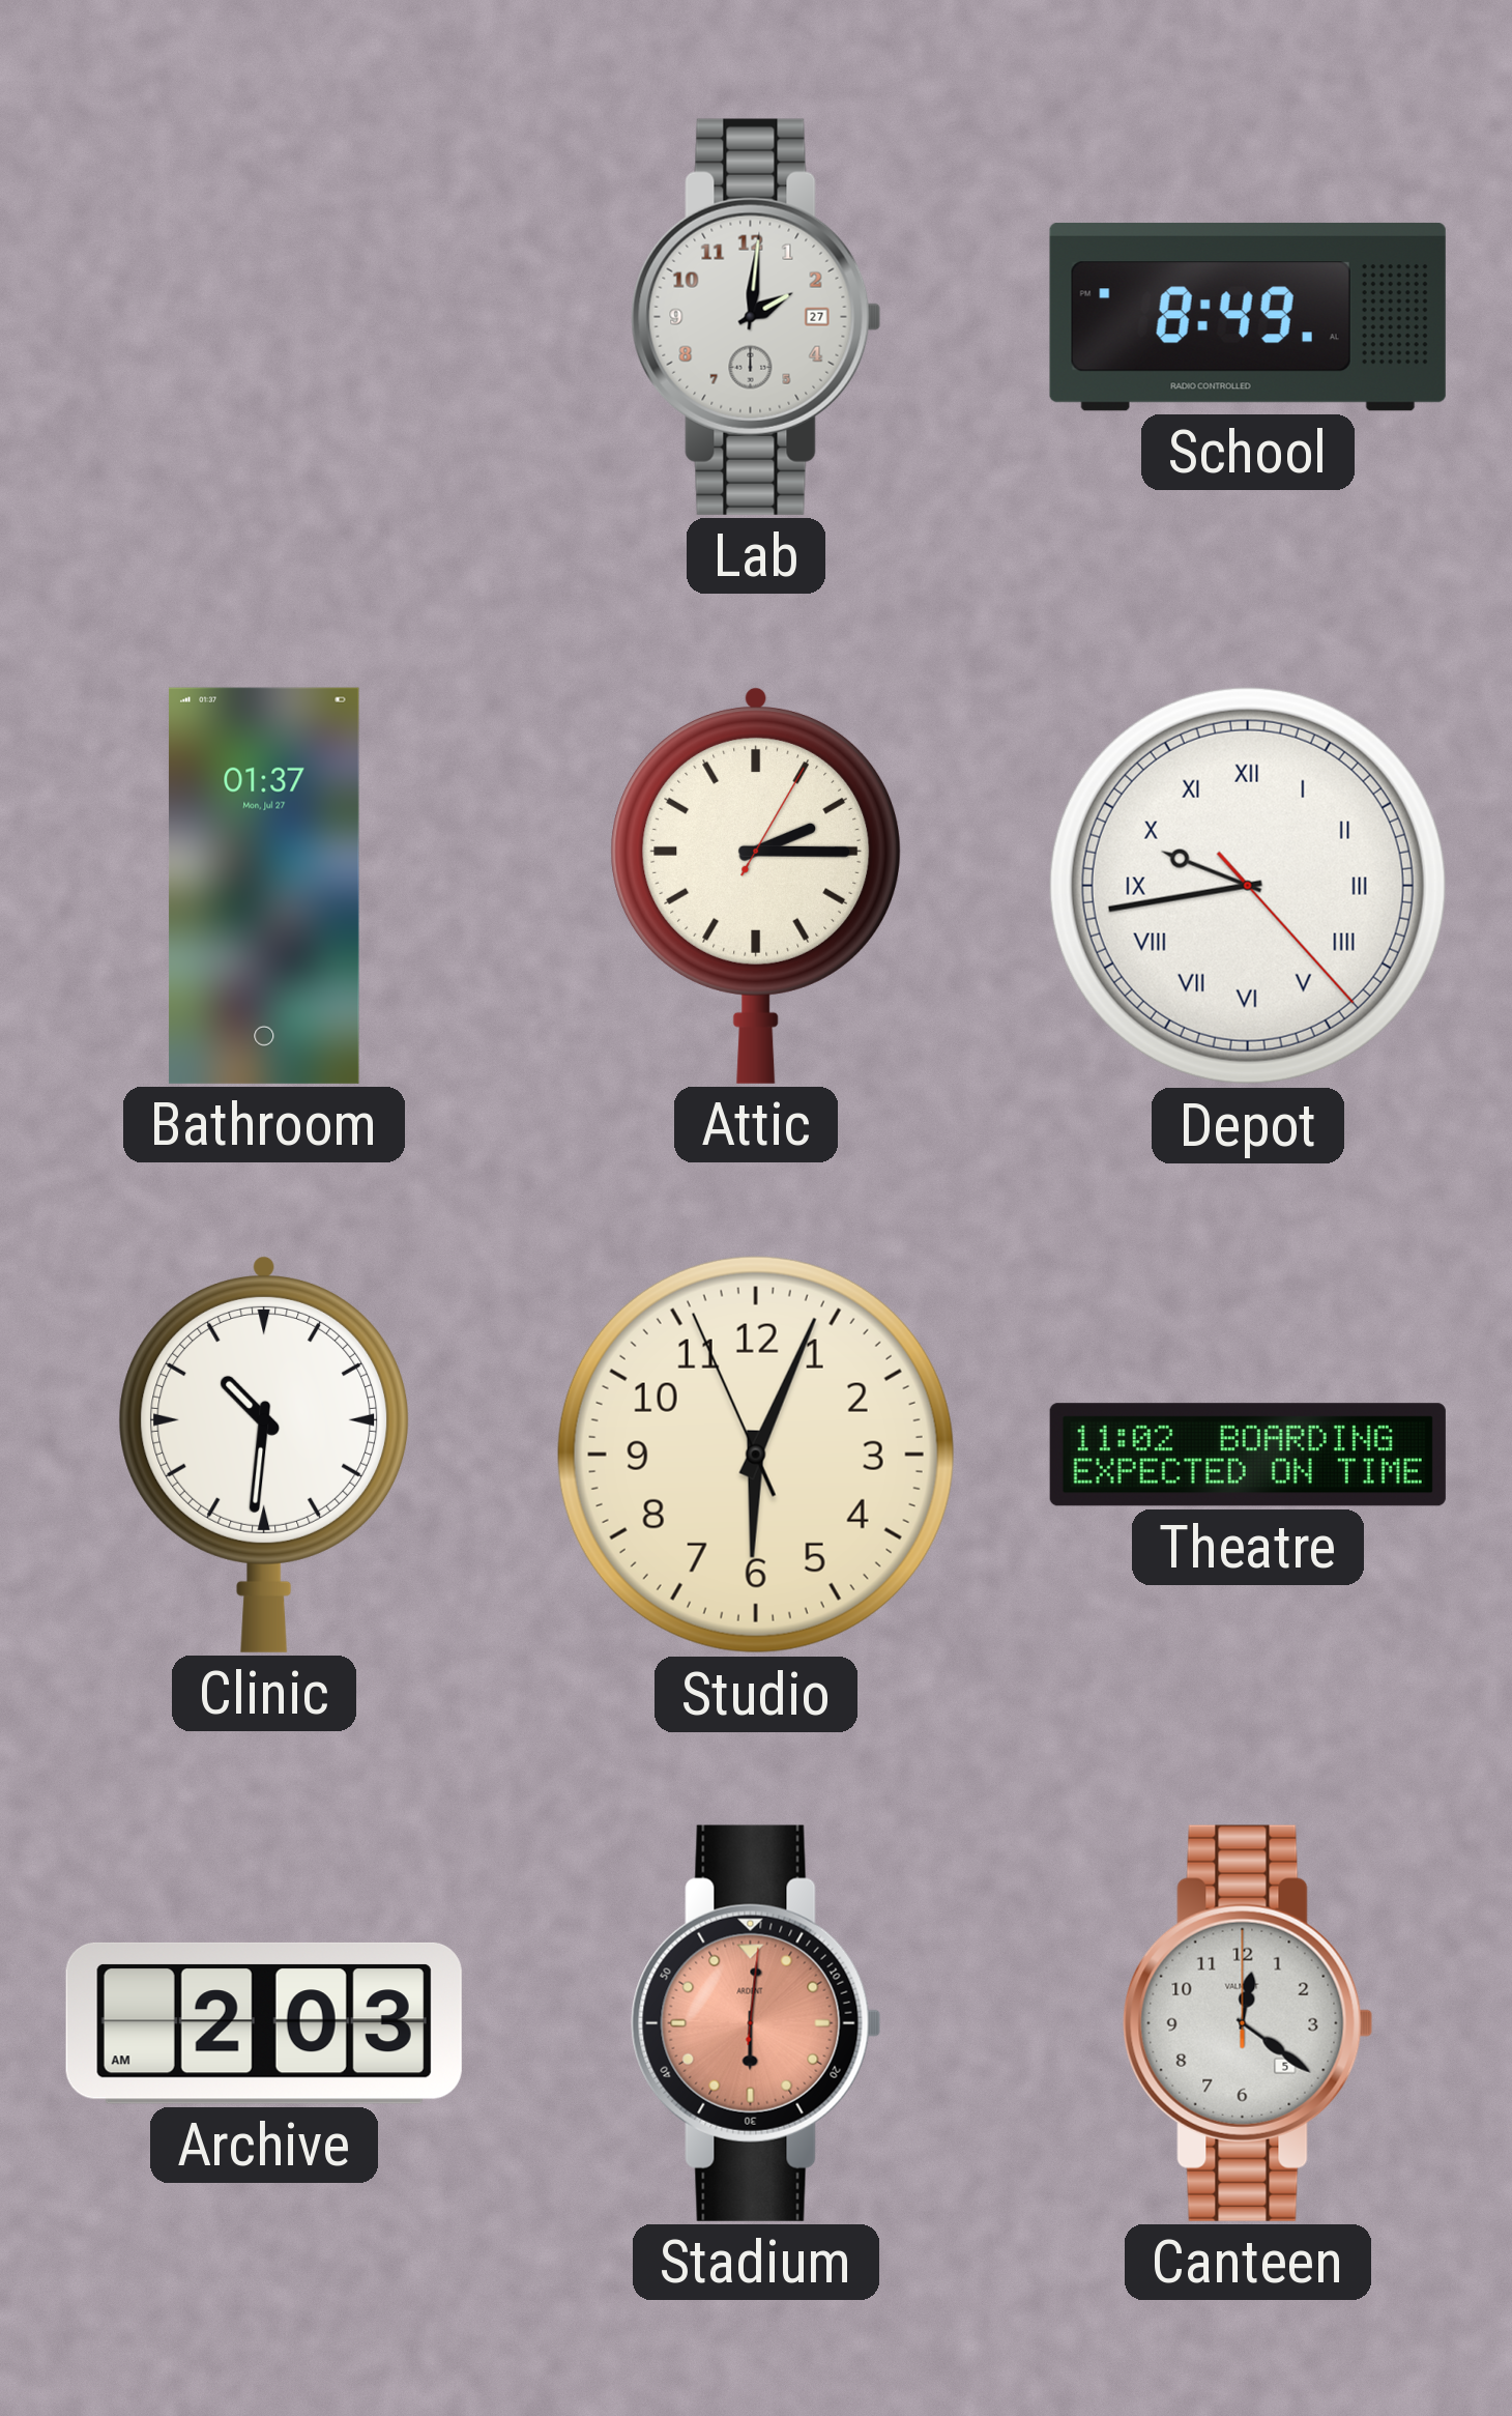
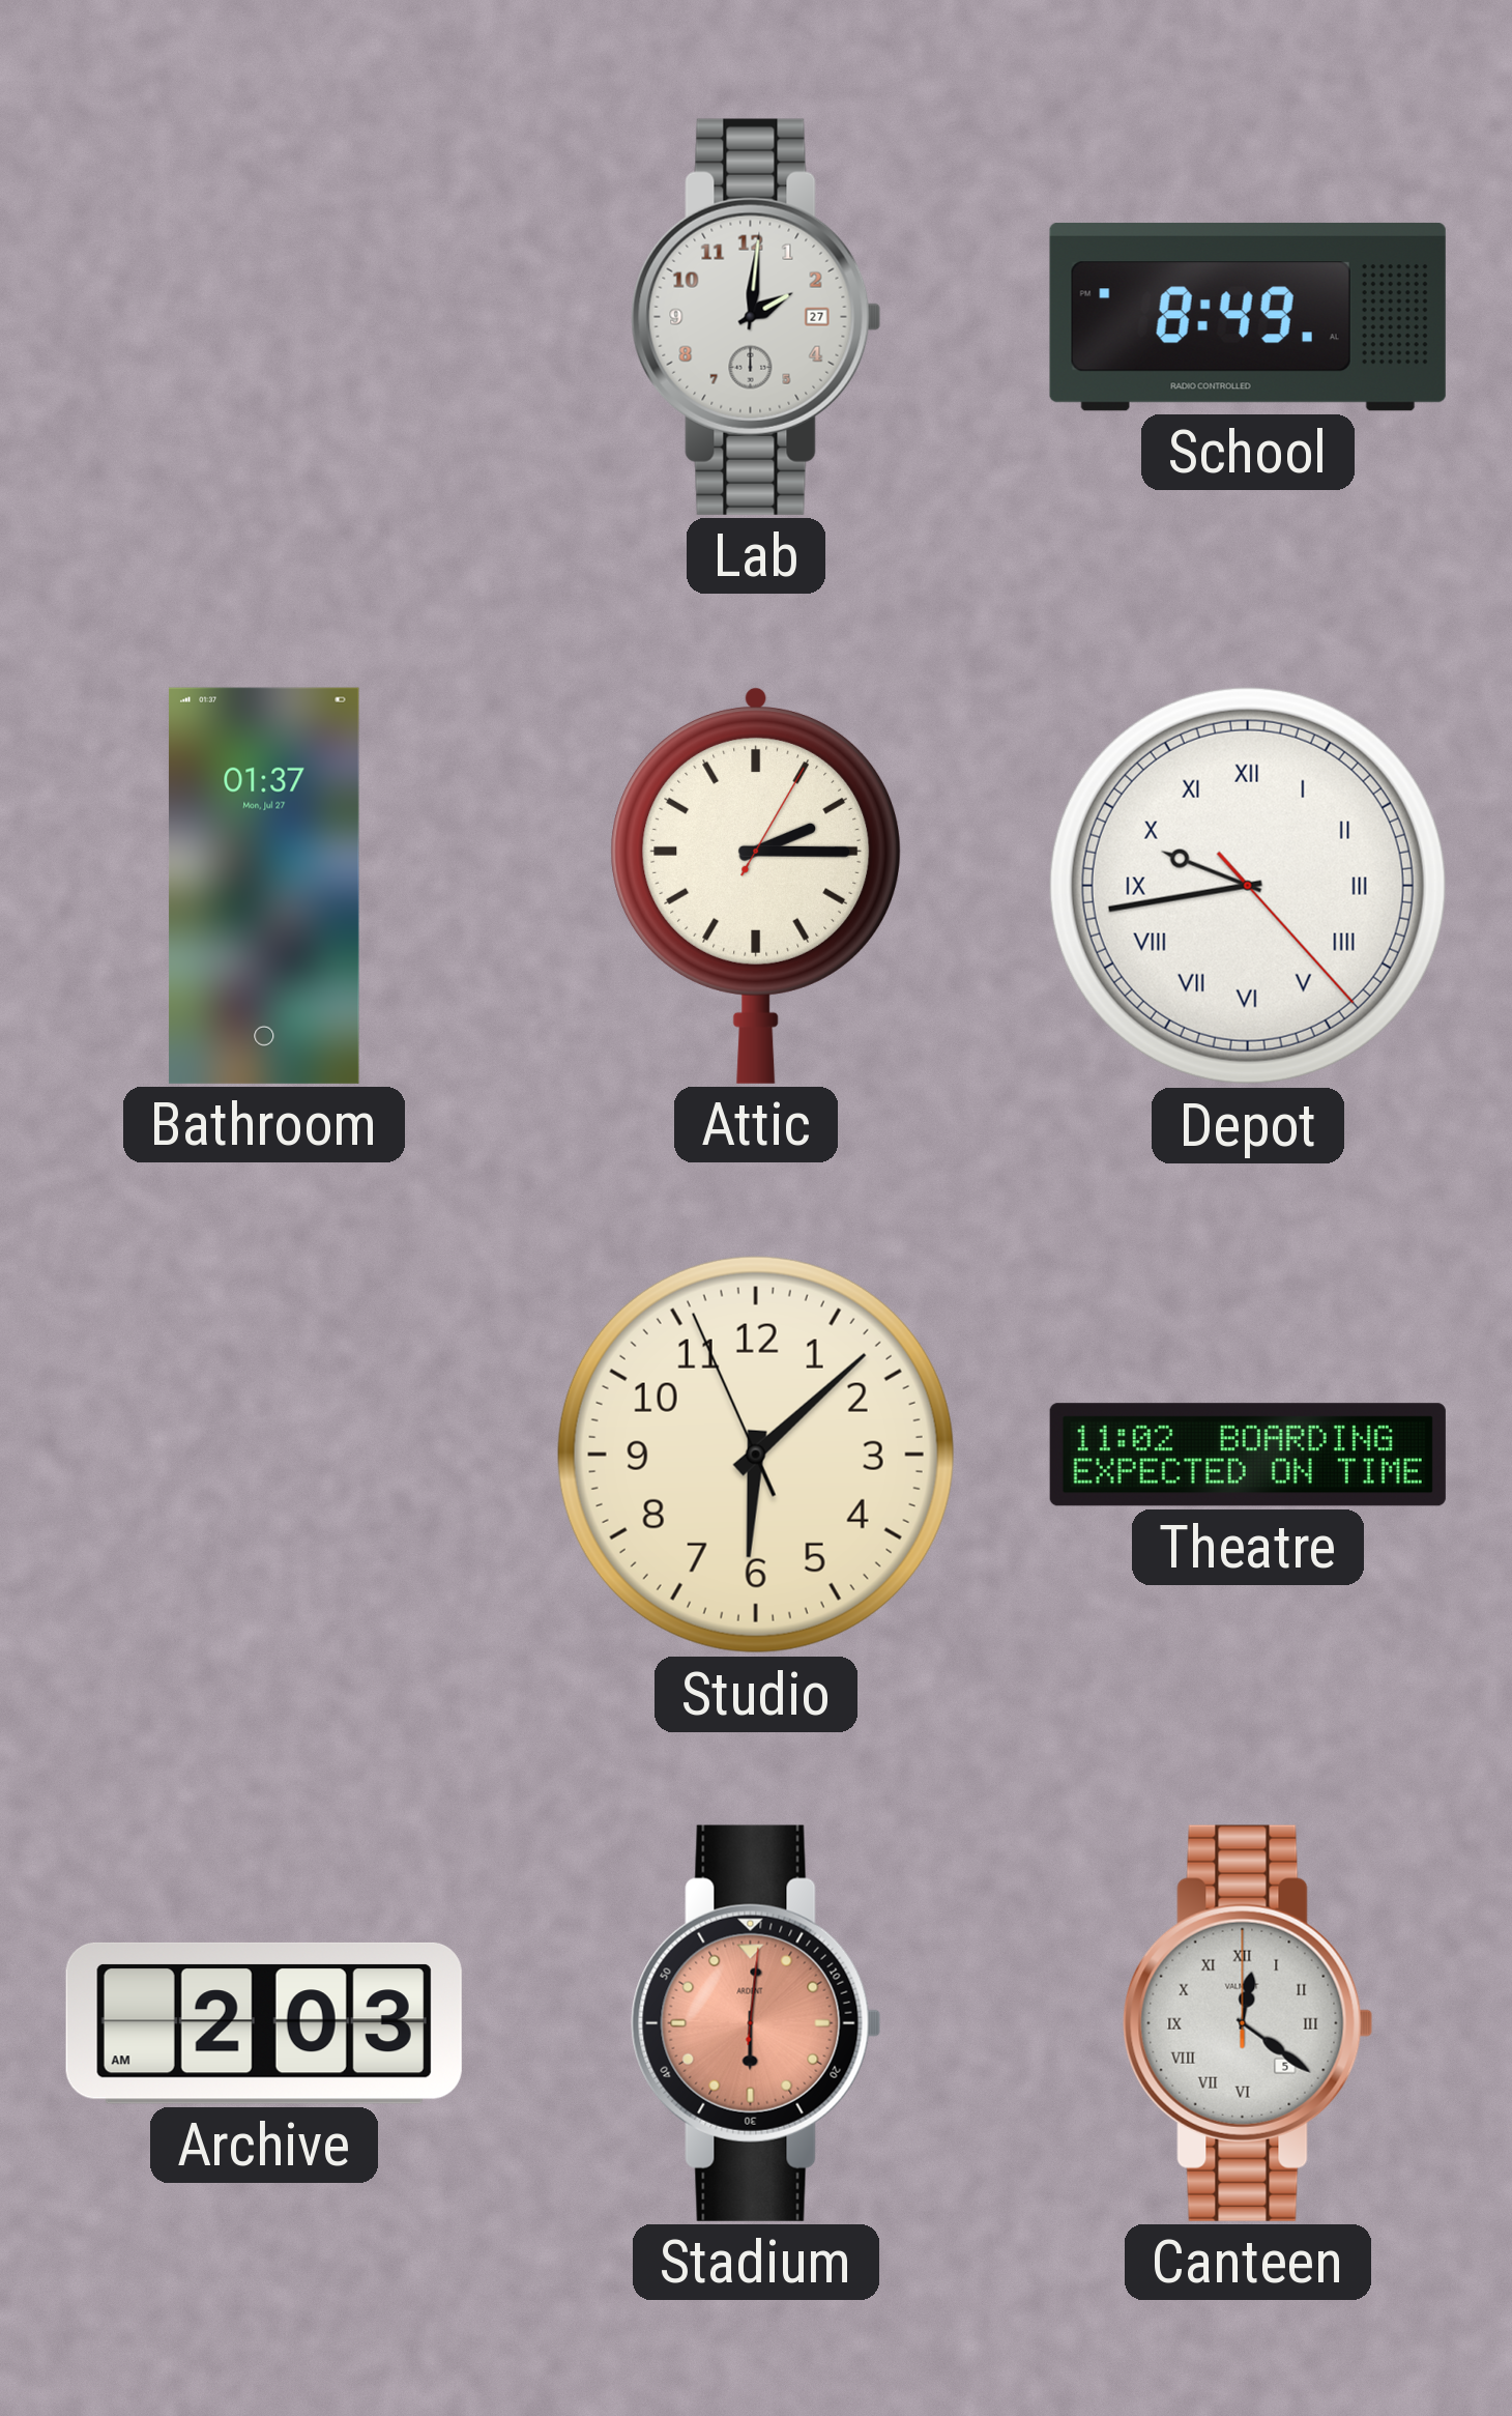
Clinic: 10:31 -> none
Studio: 6:03 -> 6:07
Canteen numerals: Arabic -> Roman
